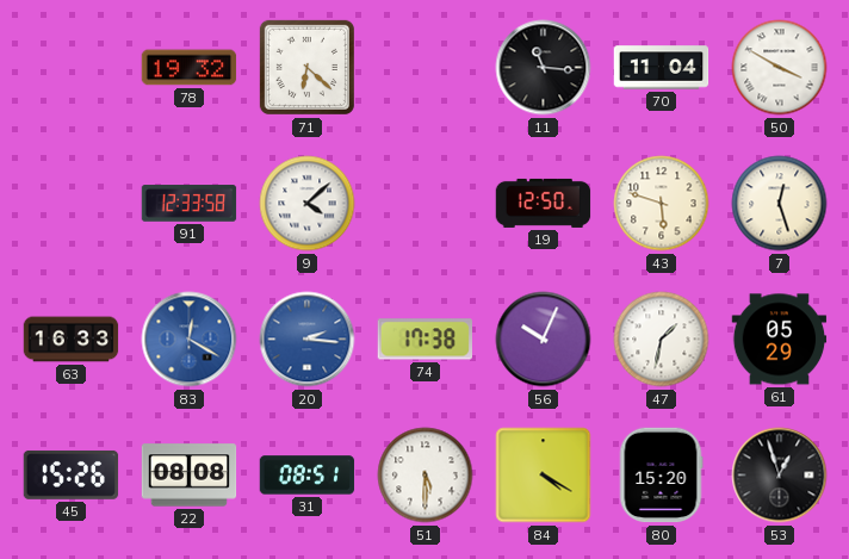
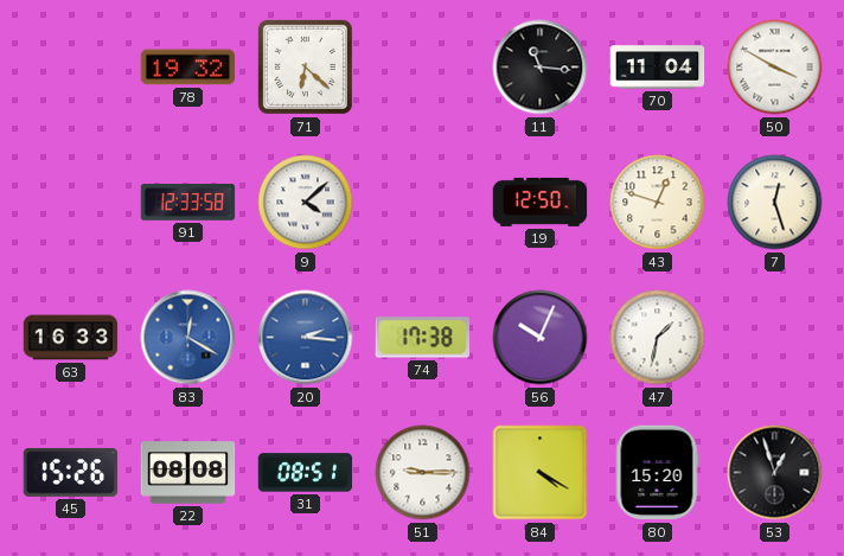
43: 5:48 -> 12:48
61: 05:29 -> none
51: 5:30 -> 9:15
